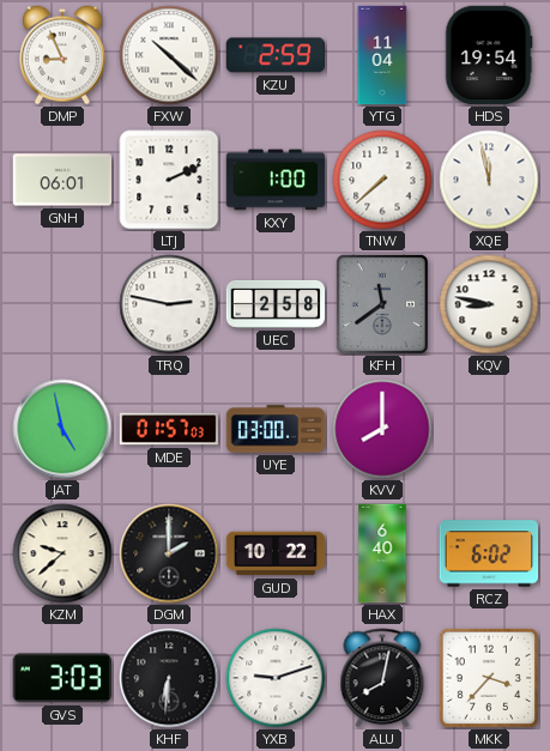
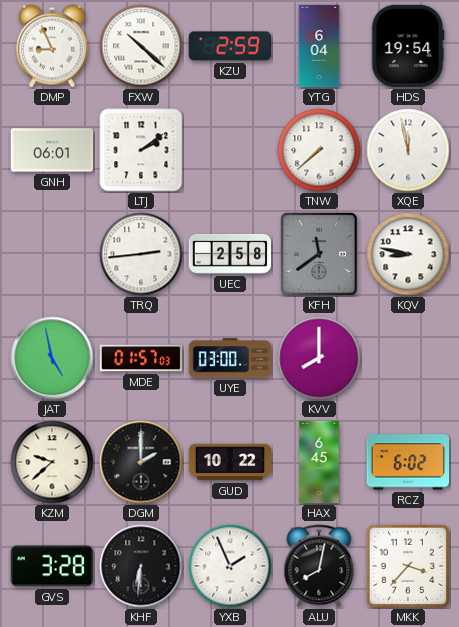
YTG: 11:04 -> 6:04
LTJ: 2:11 -> 2:09
KXY: 1:00 -> none
TRQ: 2:47 -> 2:44
HAX: 6:40 -> 6:45
GVS: 3:03 -> 3:28
YXB: 9:12 -> 1:56
